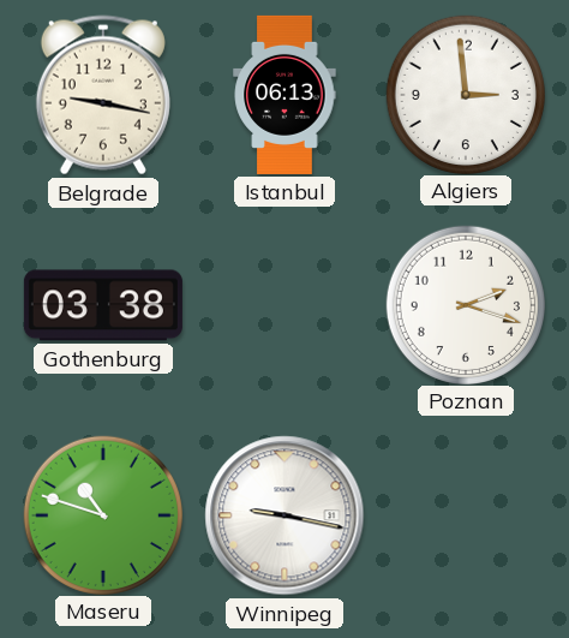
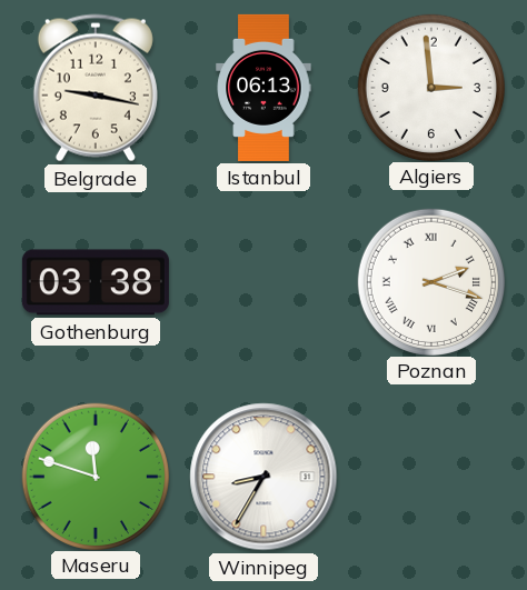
Poznan numerals: Arabic -> Roman
Maseru: 10:48 -> 11:48
Winnipeg: 9:17 -> 8:35
